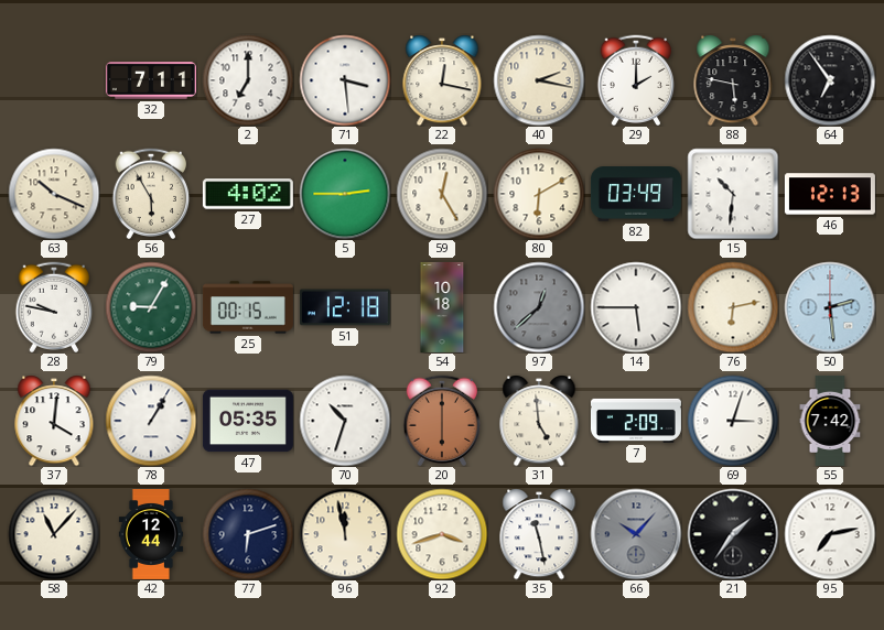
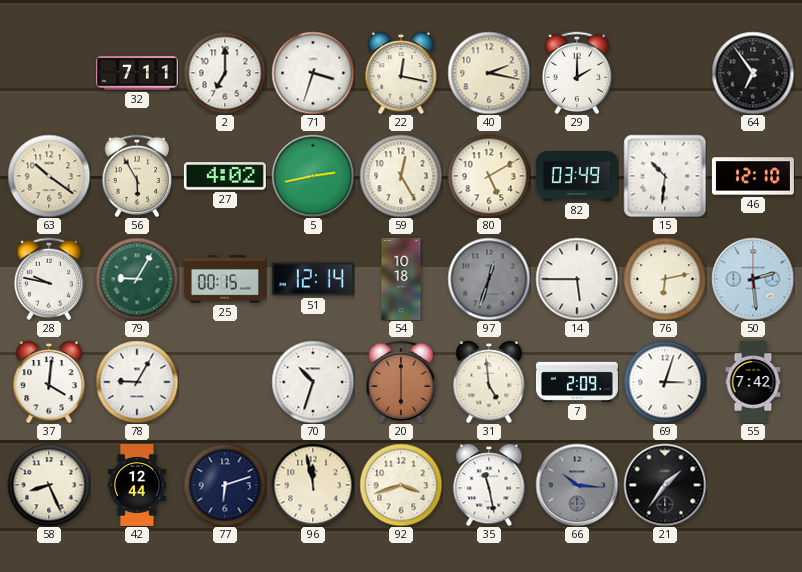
71: 3:29 -> 3:33
88: 5:47 -> none
63: 10:19 -> 10:21
5: 2:45 -> 2:43
80: 6:10 -> 5:10
46: 12:13 -> 12:10
51: 12:18 -> 12:14
97: 12:38 -> 12:33
78: 1:05 -> 9:05
47: 05:35 -> none
58: 11:07 -> 8:26
66: 10:07 -> 10:16
95: 7:13 -> none
